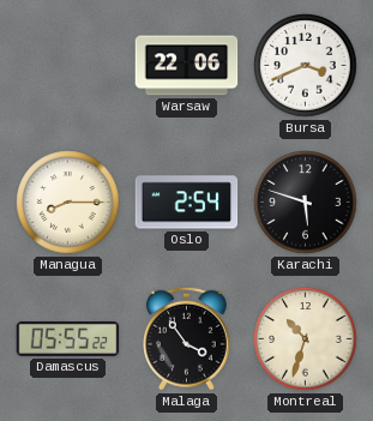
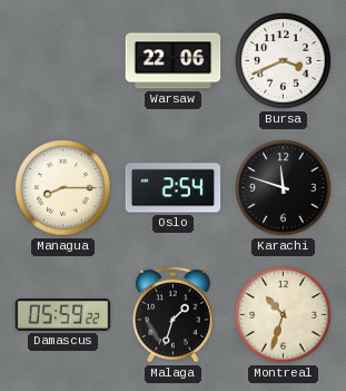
Karachi: 5:48 -> 11:48
Damascus: 05:55 -> 05:59
Malaga: 3:54 -> 1:33
